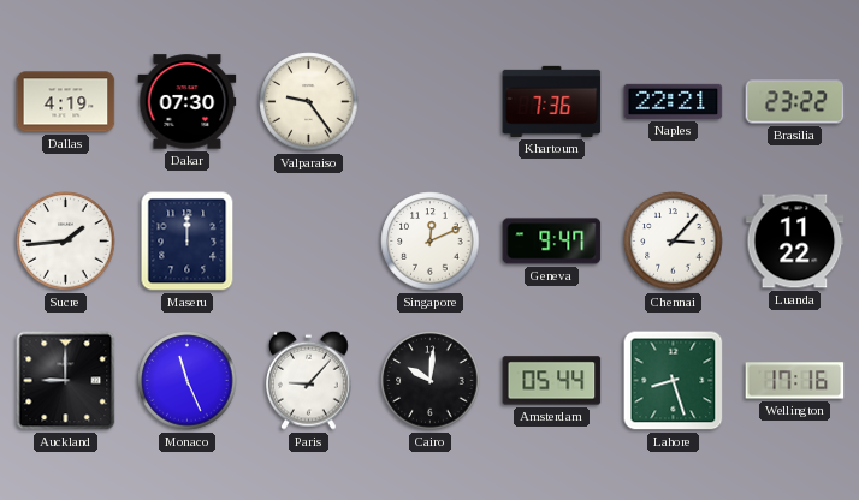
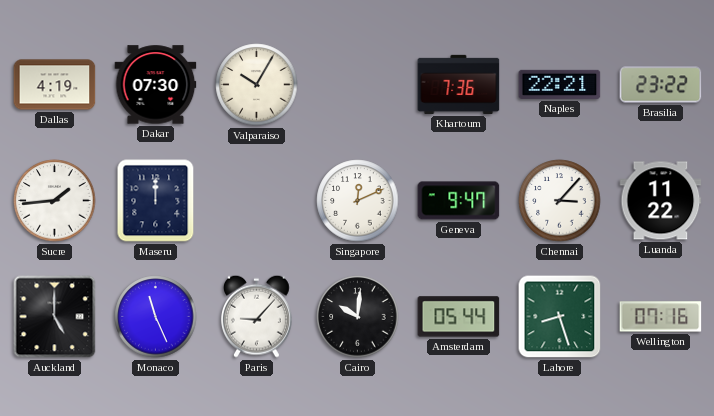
Valparaiso: 9:24 -> 10:05
Auckland: 9:00 -> 5:00
Wellington: 17:16 -> 07:16
